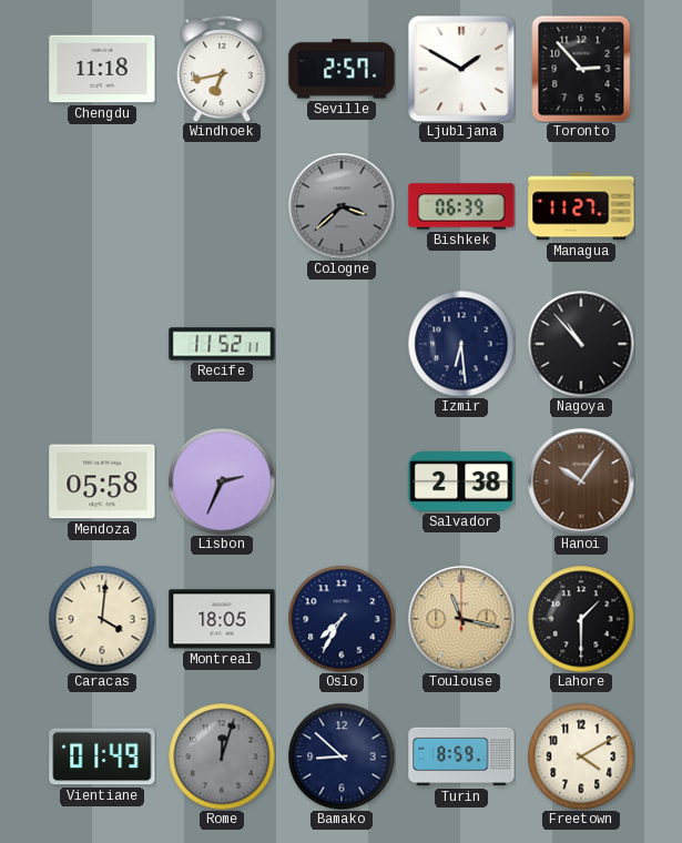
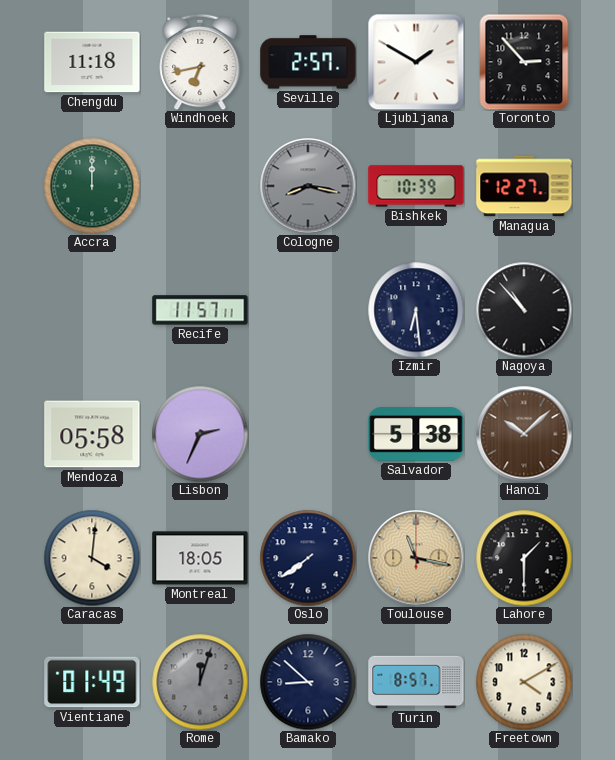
Accra: none -> 12:00
Cologne: 3:38 -> 8:17
Bishkek: 06:39 -> 10:39
Managua: 11:27 -> 12:27
Recife: 11:52 -> 11:57
Salvador: 2:38 -> 5:38
Hanoi: 10:06 -> 10:08
Oslo: 7:35 -> 7:39
Turin: 8:59 -> 8:57
